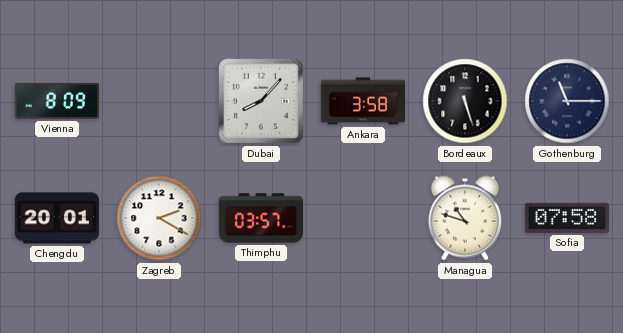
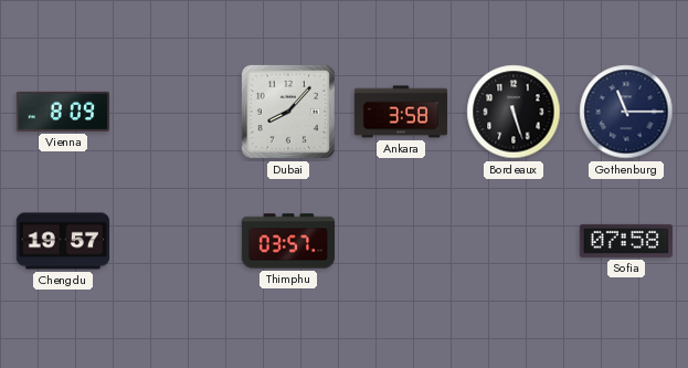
Chengdu: 20:01 -> 19:57
Zagreb: 2:20 -> none
Managua: 10:48 -> none
